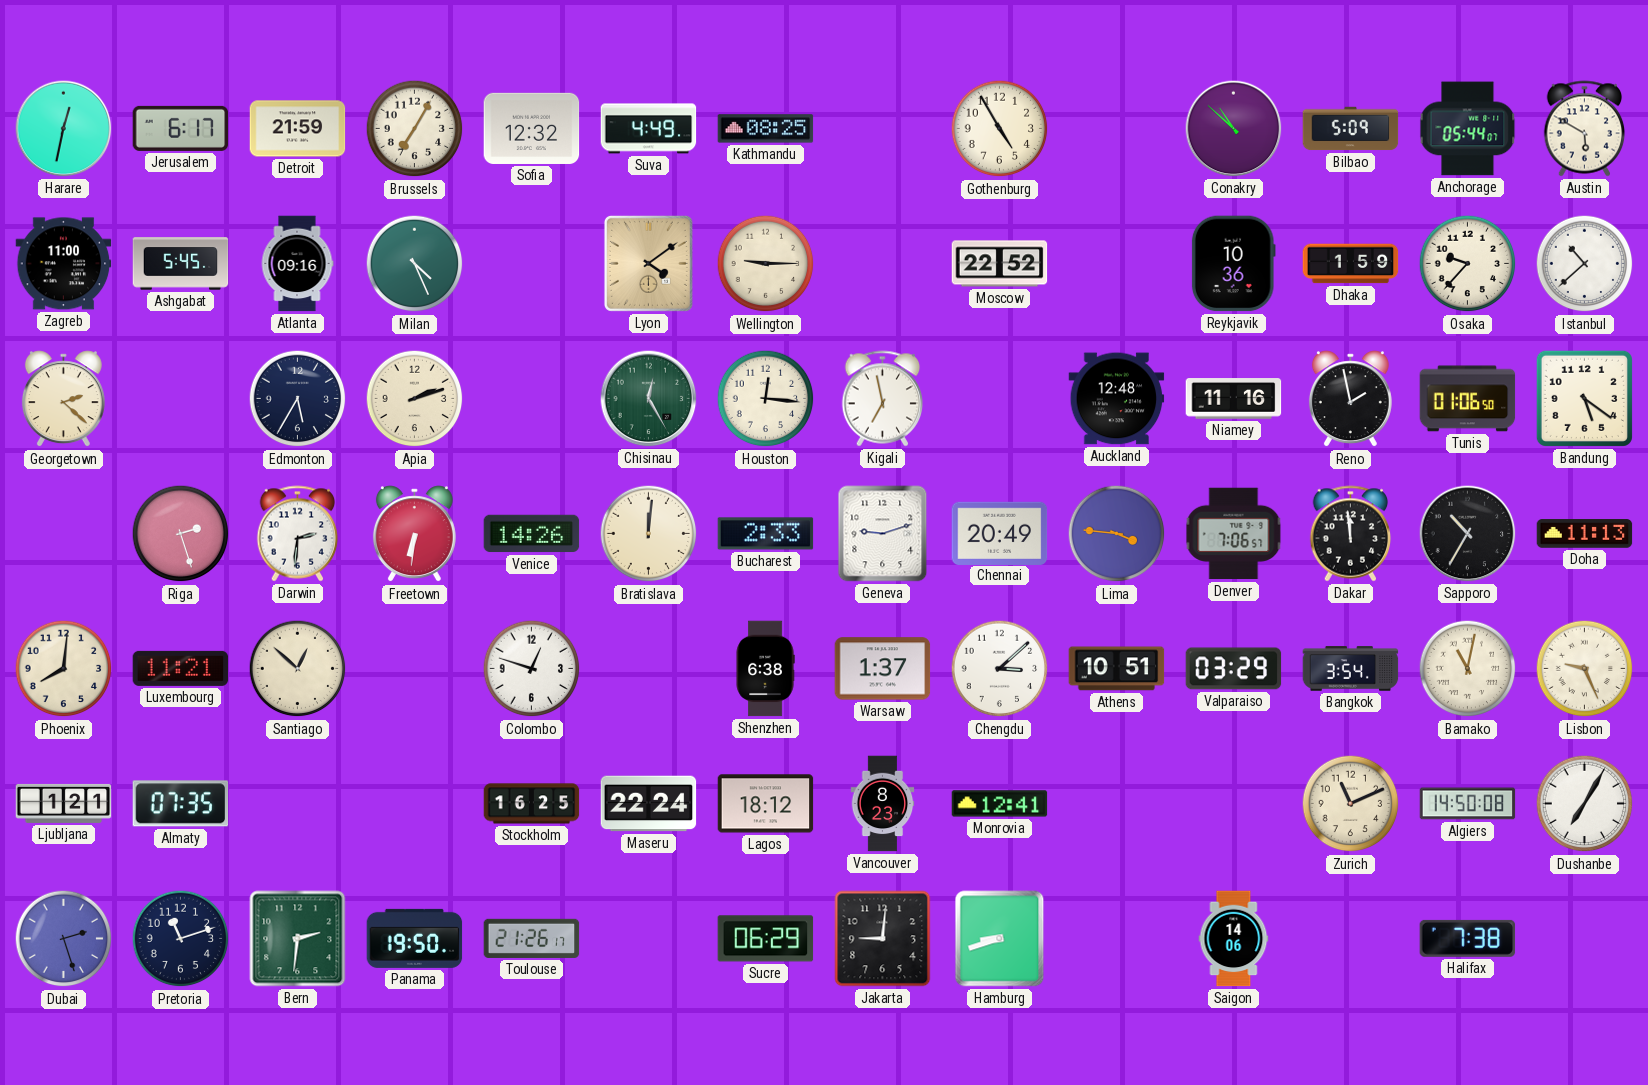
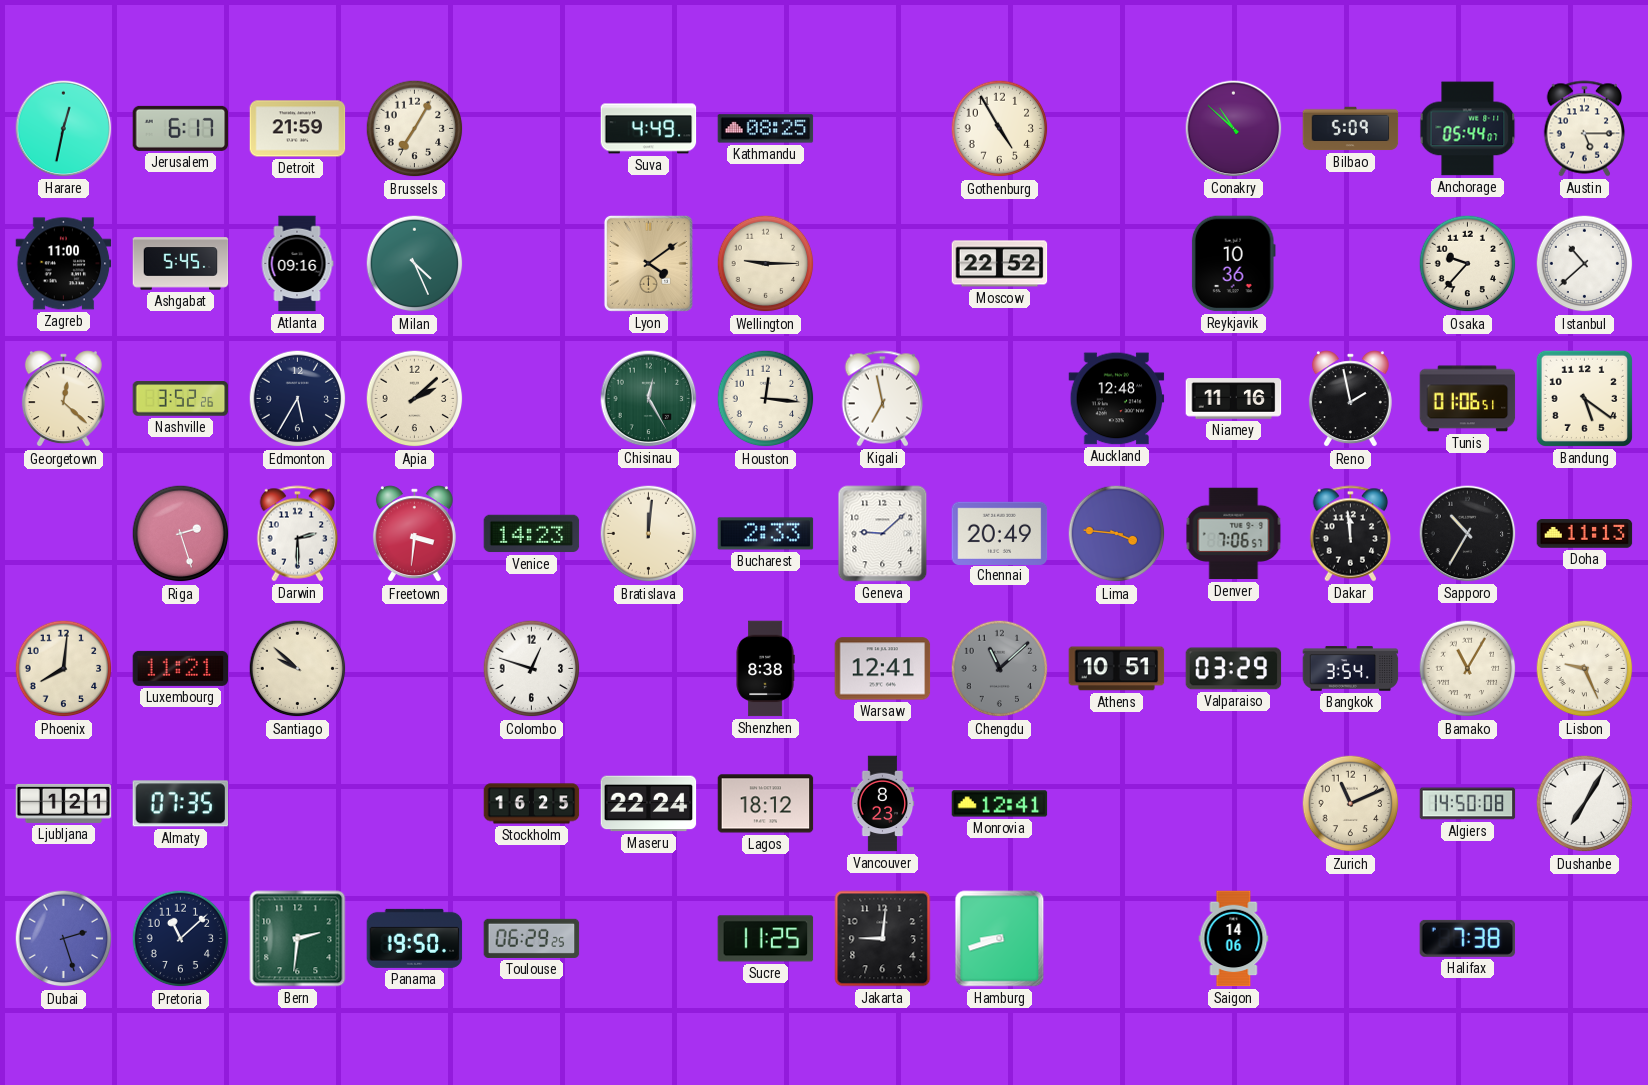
Sofia: 12:32 -> none
Austin: 5:50 -> 5:15
Dhaka: 1:59 -> none
Georgetown: 2:22 -> 12:22
Nashville: none -> 3:52
Apia: 2:12 -> 2:08
Tunis: 01:06:50 -> 01:06:51
Darwin: 2:31 -> 2:30
Freetown: 6:31 -> 3:31
Venice: 14:26 -> 14:23
Geneva: 9:12 -> 9:08
Santiago: 12:52 -> 9:52
Shenzhen: 6:38 -> 8:38
Warsaw: 1:37 -> 12:41
Chengdu: 3:08 -> 11:08
Chengdu dial: white -> grey
Bamako: 11:02 -> 11:05
Pretoria: 11:12 -> 11:08
Toulouse: 21:26 -> 06:29
Sucre: 06:29 -> 11:25
